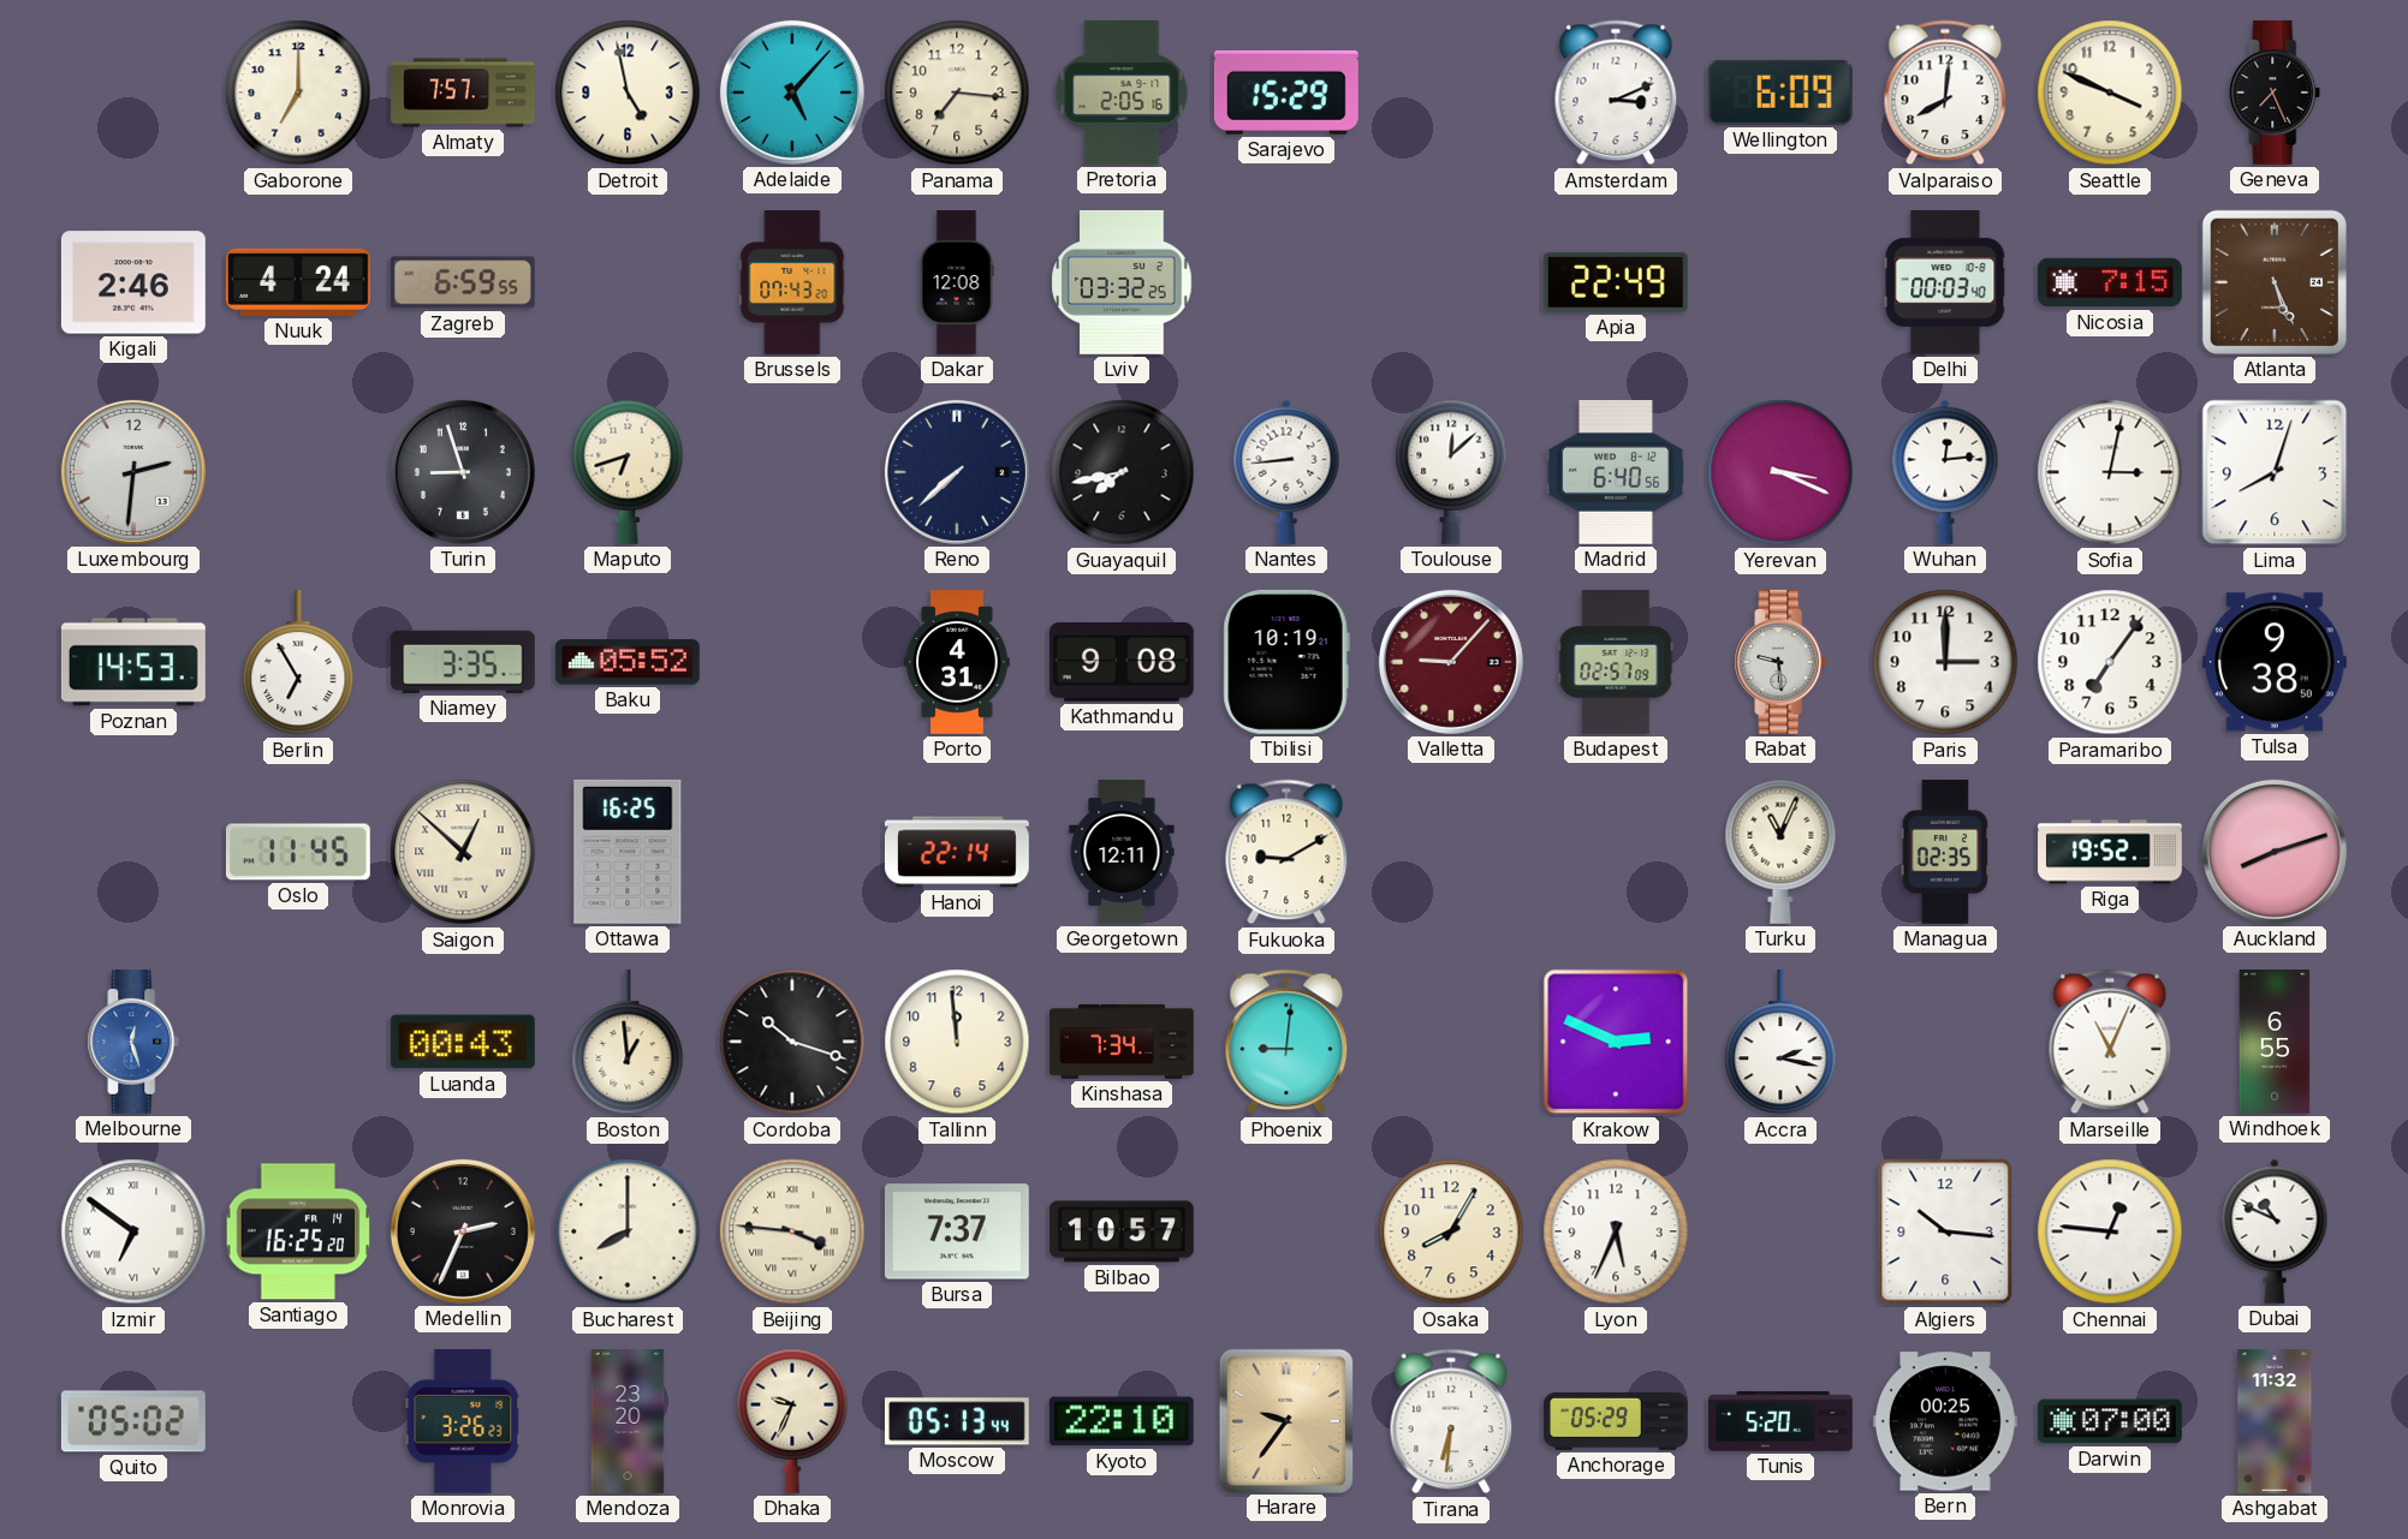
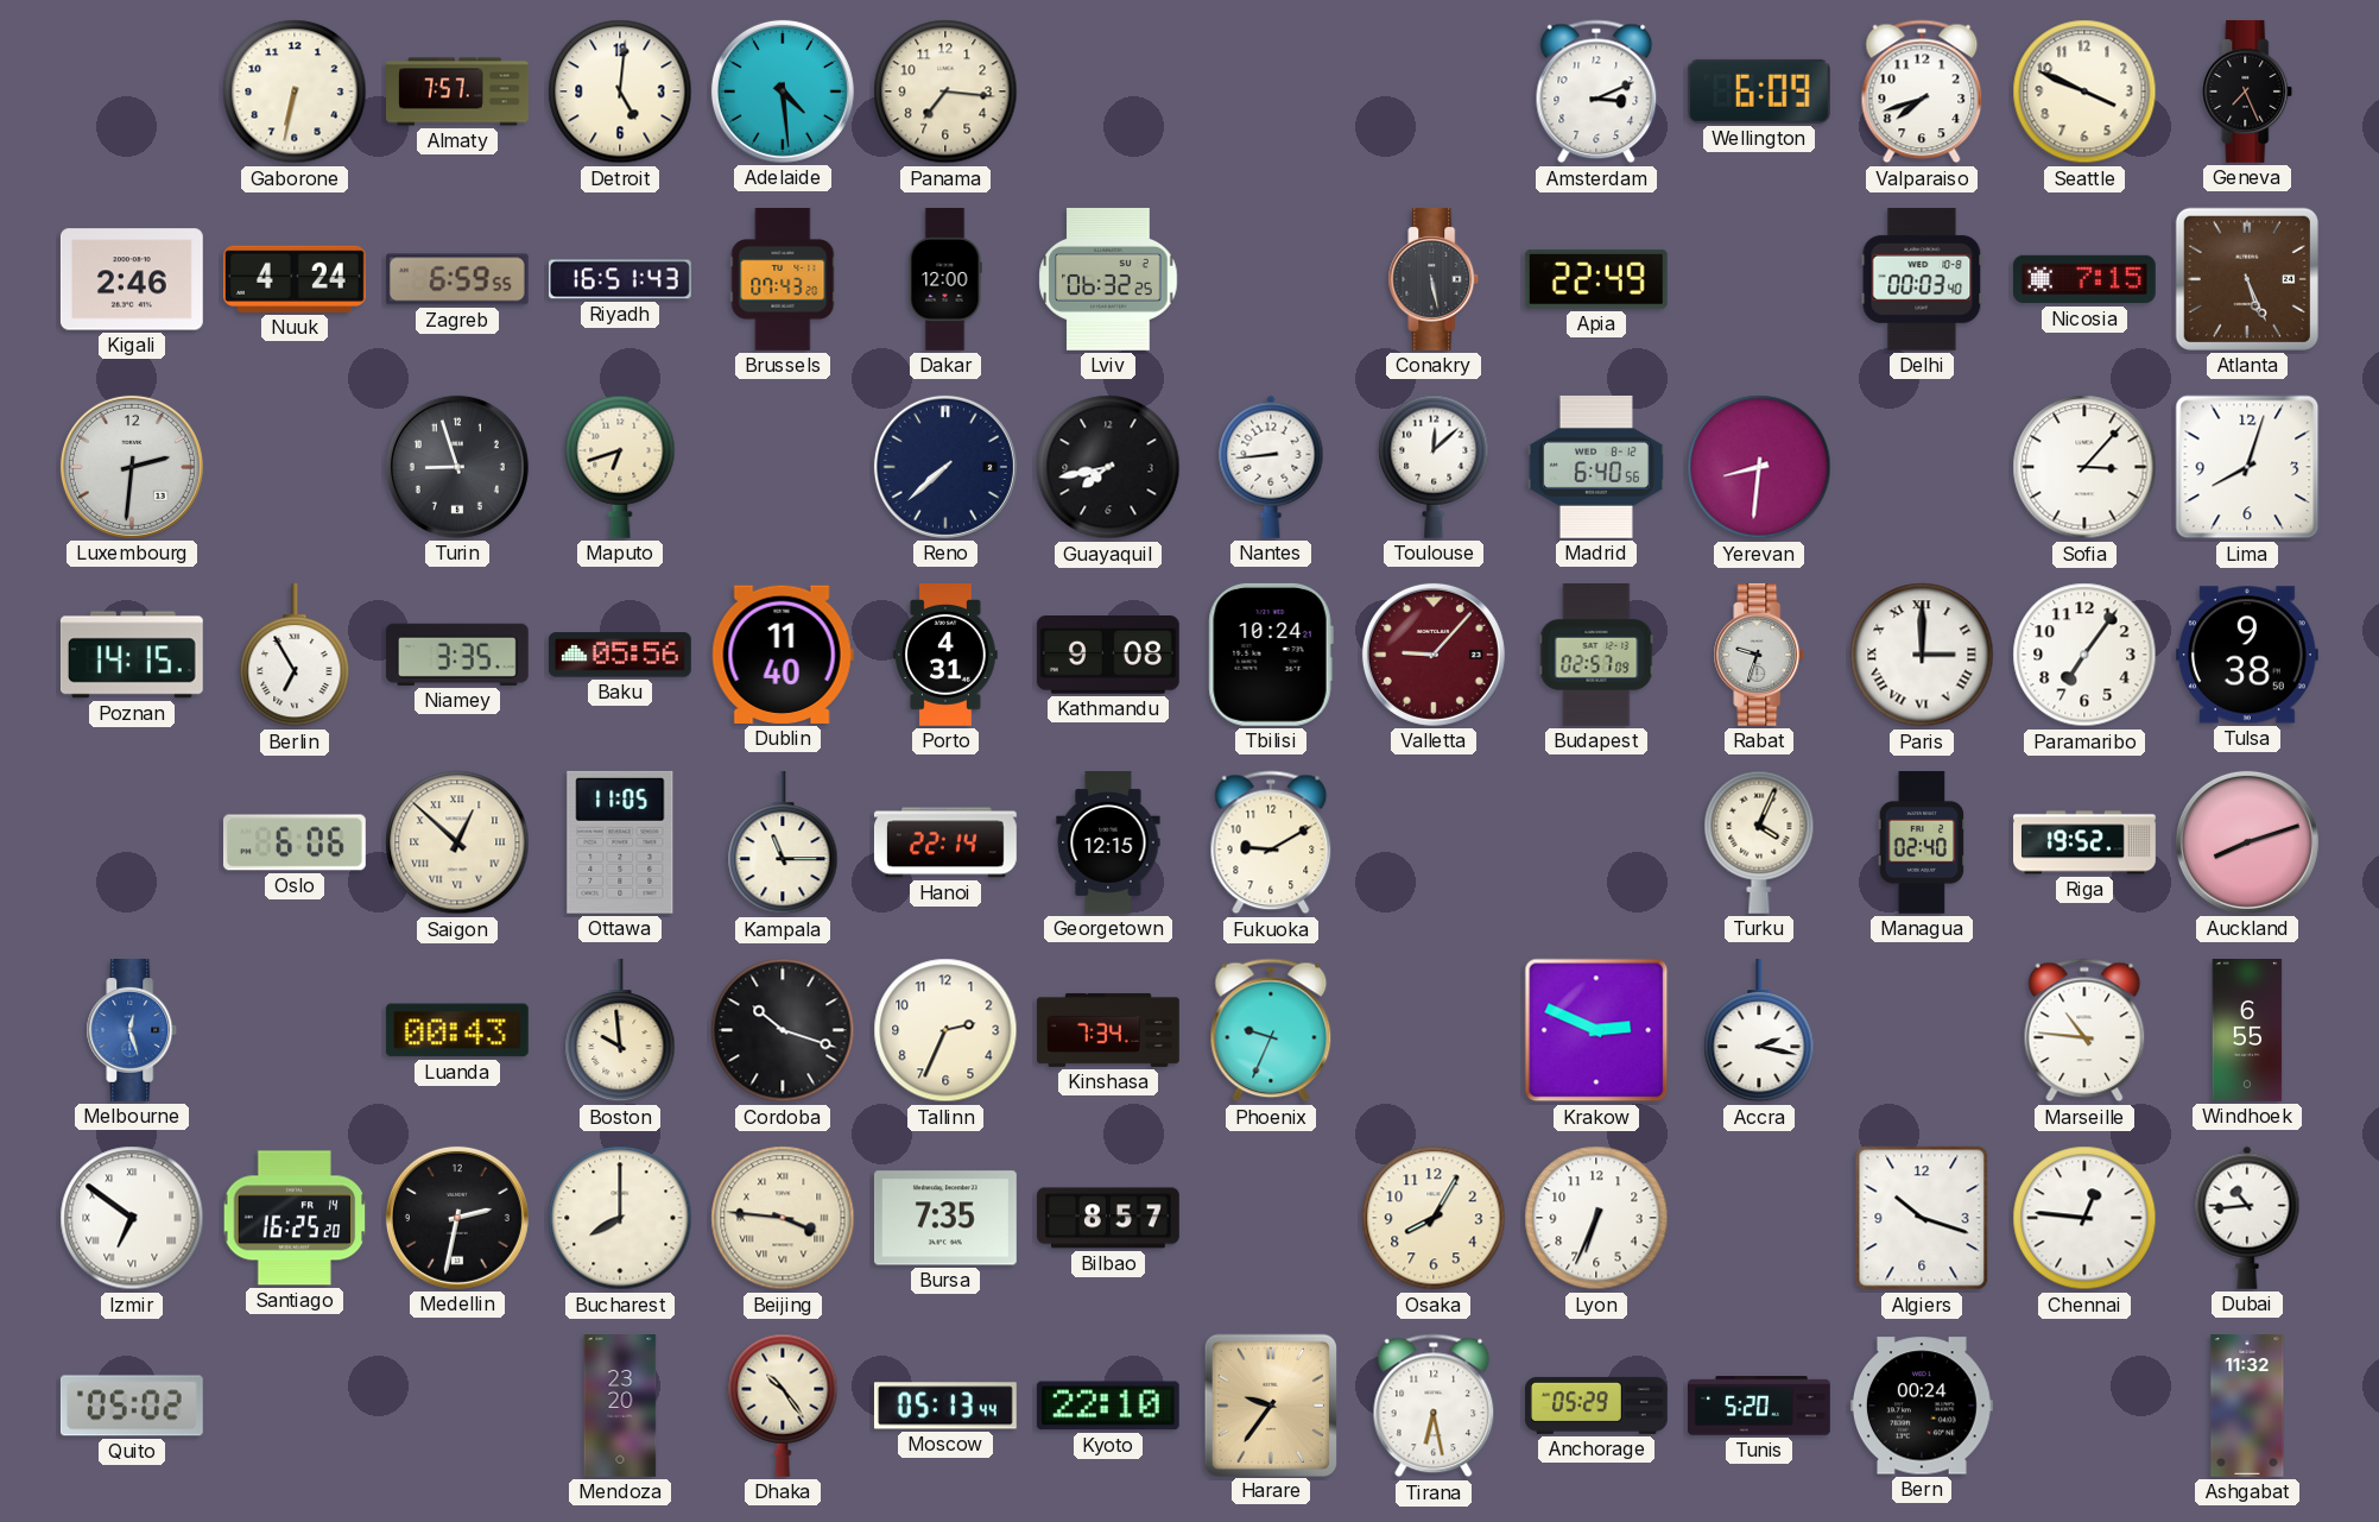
Gaborone: 7:00 -> 6:32
Detroit: 4:58 -> 5:01
Adelaide: 5:07 -> 4:29
Pretoria: 2:05 -> none
Sarajevo: 15:29 -> none
Valparaiso: 8:01 -> 7:42
Riyadh: none -> 16:51
Dakar: 12:08 -> 12:00
Lviv: 03:32 -> 06:32
Conakry: none -> 5:28
Yerevan: 3:19 -> 8:31
Wuhan: 12:14 -> none
Sofia: 3:02 -> 3:07
Poznan: 14:53 -> 14:15
Baku: 05:52 -> 05:56
Dublin: none -> 11:40
Tbilisi: 10:19 -> 10:24
Rabat: 9:29 -> 9:33
Paris numerals: Arabic -> Roman
Oslo: 11:45 -> 6:06
Ottawa: 16:25 -> 11:05
Kampala: none -> 11:15
Georgetown: 12:11 -> 12:15
Turku: 11:04 -> 4:04
Managua: 02:35 -> 02:40
Boston: 12:59 -> 9:59
Tallinn: 11:59 -> 2:34
Phoenix: 9:01 -> 9:34
Marseille: 11:04 -> 10:46
Medellin: 2:34 -> 2:32
Bursa: 7:37 -> 7:35
Bilbao: 10:57 -> 8:57
Lyon: 5:34 -> 6:34
Algiers: 10:16 -> 10:18
Dubai: 10:49 -> 10:44
Monrovia: 3:26 -> none
Dhaka: 9:34 -> 10:24
Tirana: 6:31 -> 6:28
Bern: 00:25 -> 00:24
Darwin: 07:00 -> none
